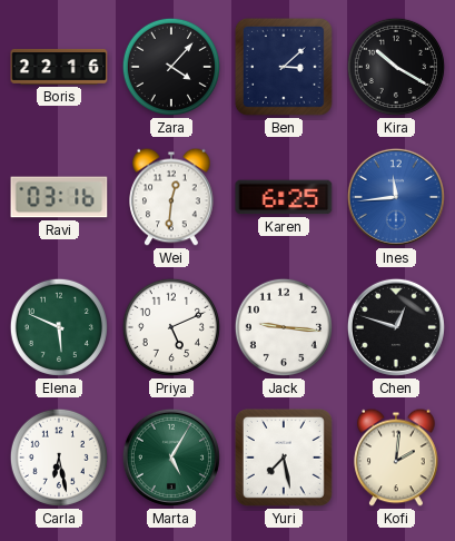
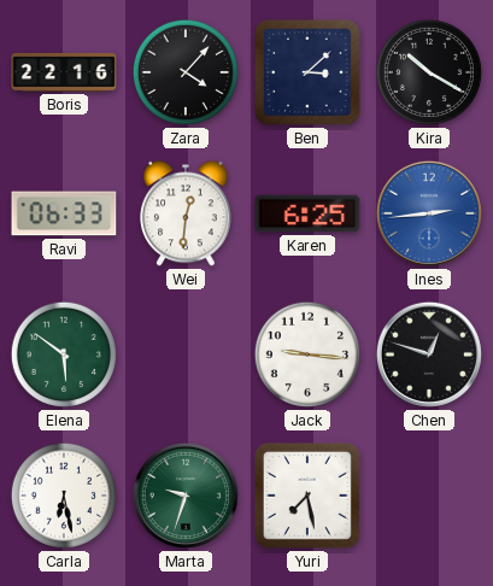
Ravi: 03:16 -> 06:33
Ines: 11:44 -> 2:44
Elena: 5:49 -> 5:51
Priya: 5:11 -> none
Marta: 5:05 -> 9:33
Kofi: 2:01 -> none
